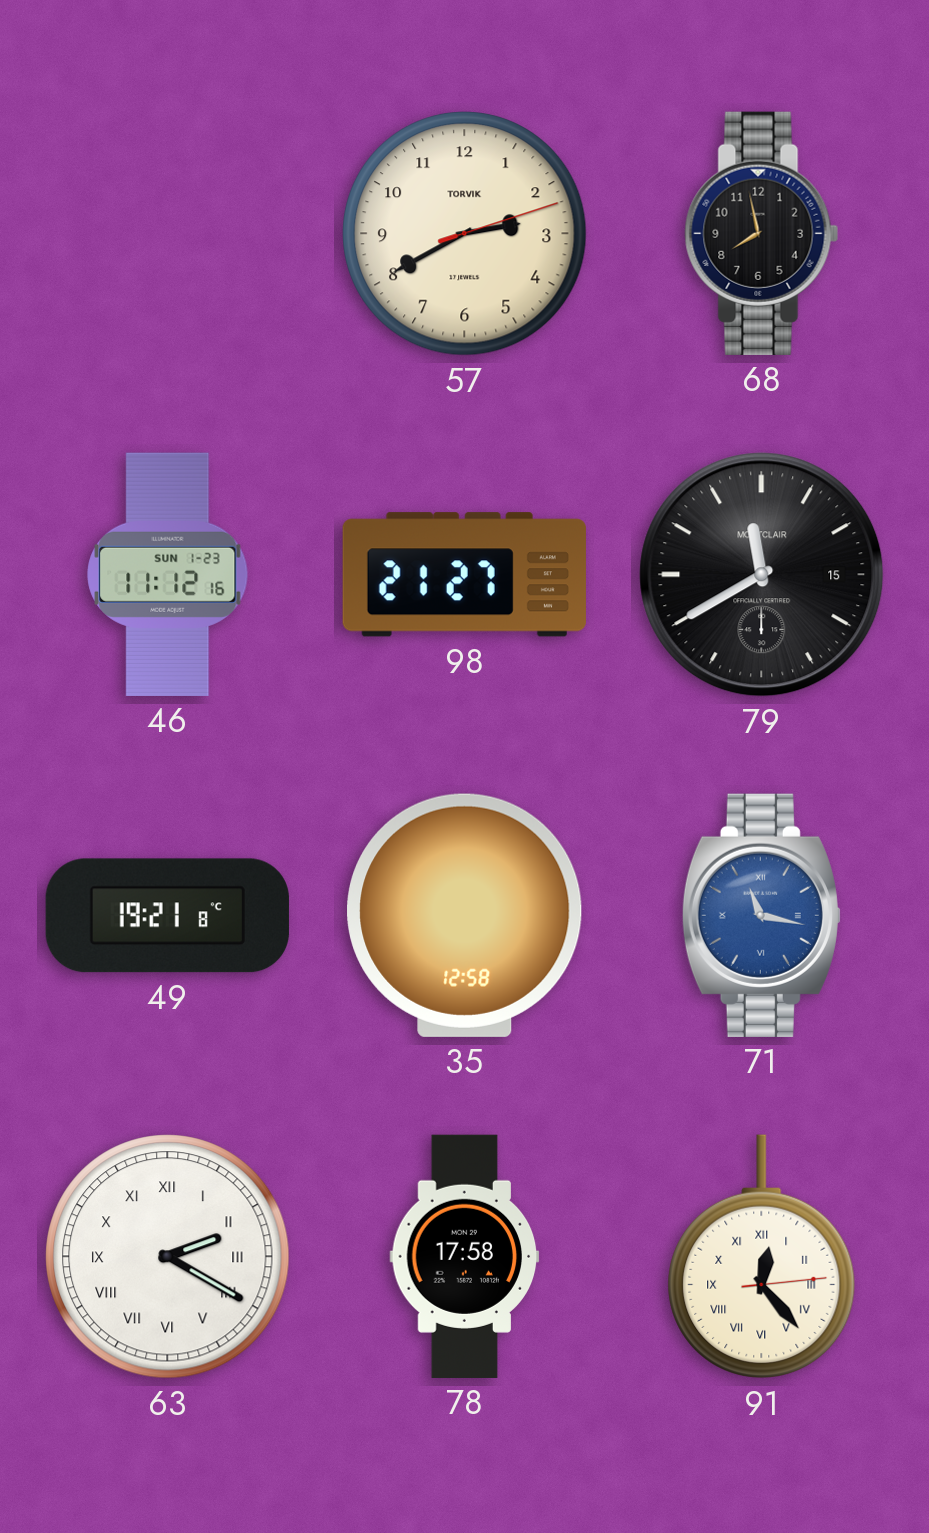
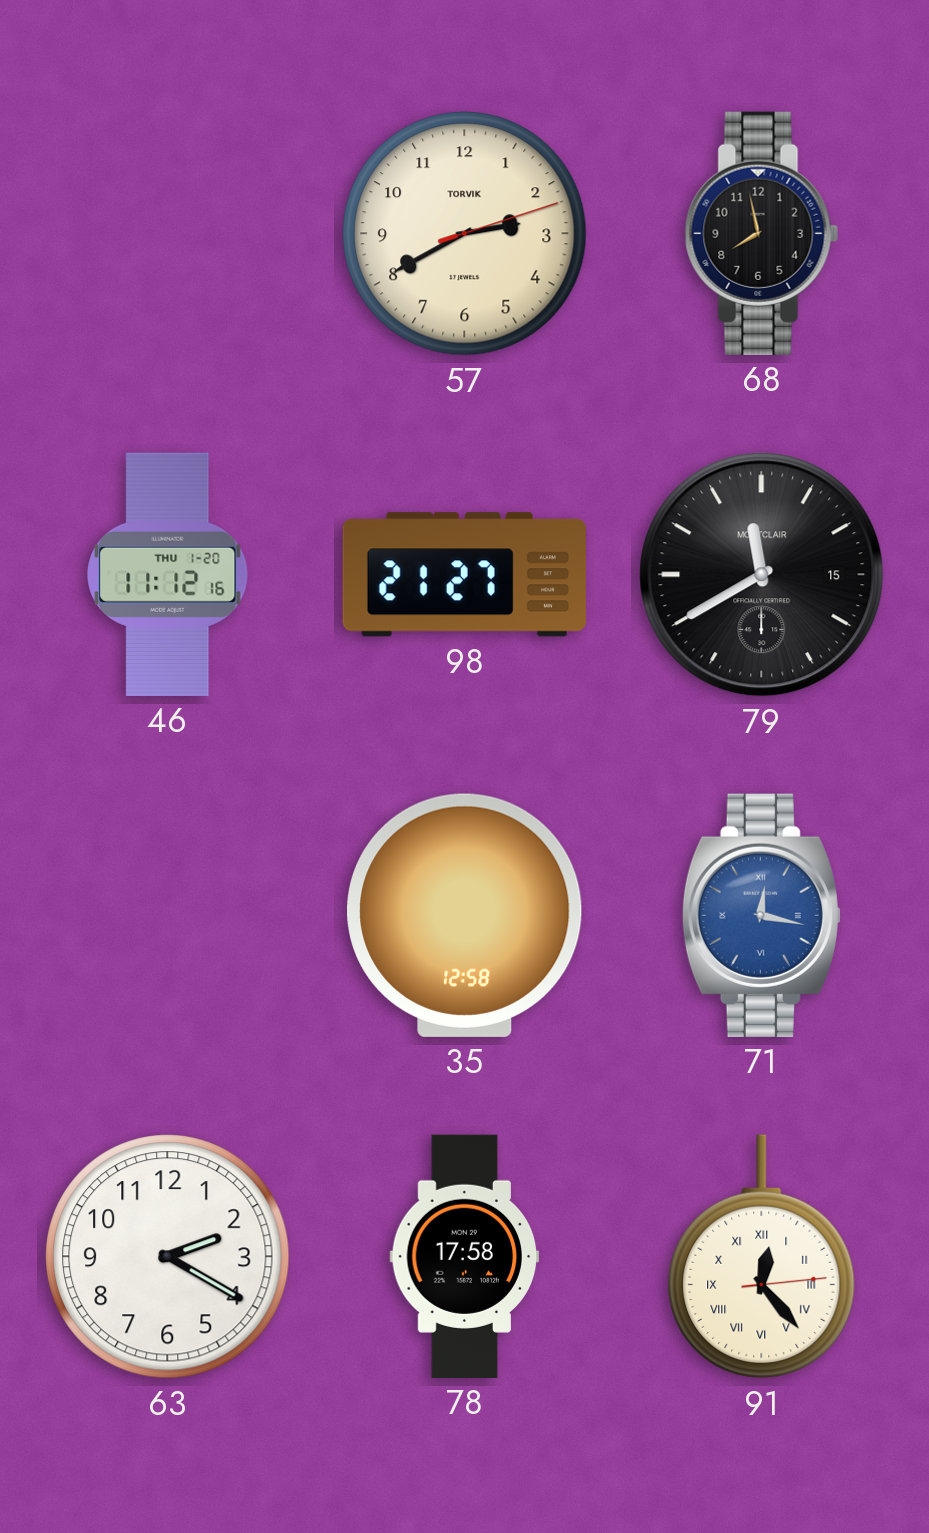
46 date: SUN 1-23 -> THU 1-20
49: 19:21 -> none
71: 11:17 -> 12:17
63 numerals: Roman -> Arabic
